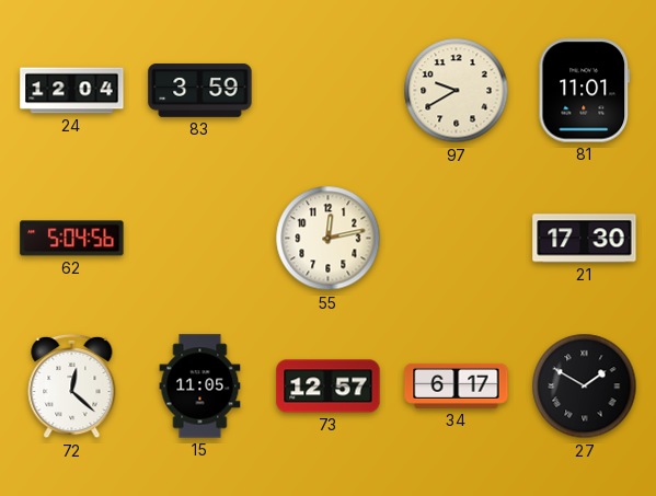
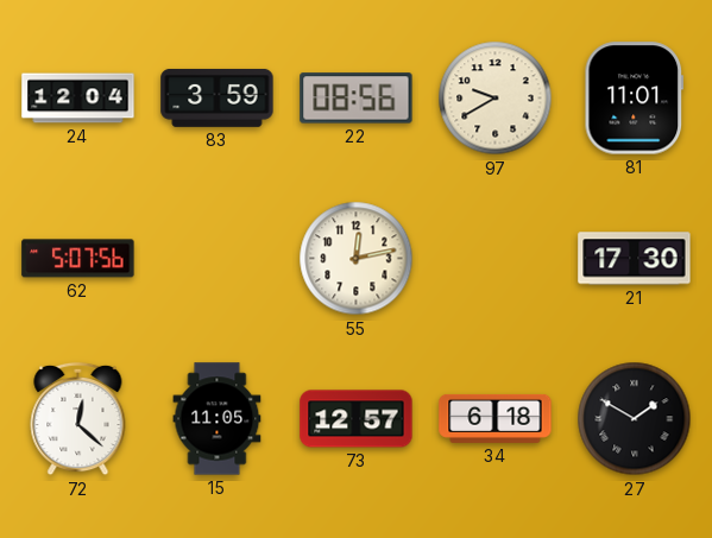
22: none -> 08:56
62: 5:04 -> 5:07
34: 6:17 -> 6:18
